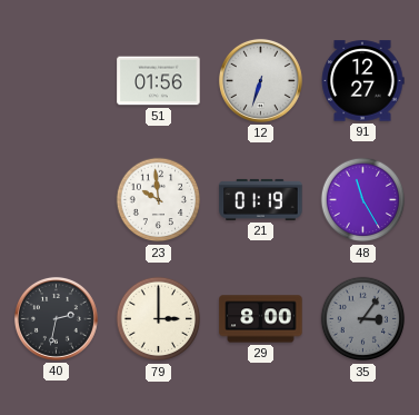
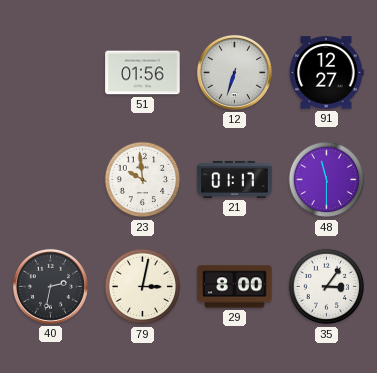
21: 01:19 -> 01:17
48: 11:25 -> 11:30
79: 3:00 -> 3:02
35 dial: grey -> white
